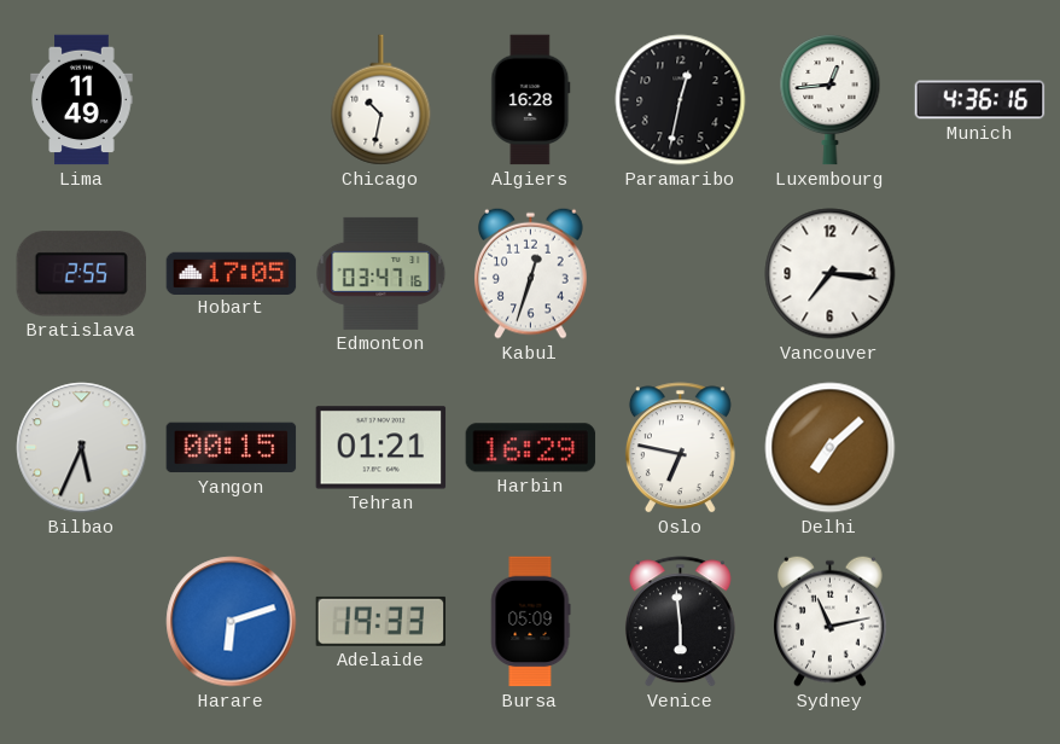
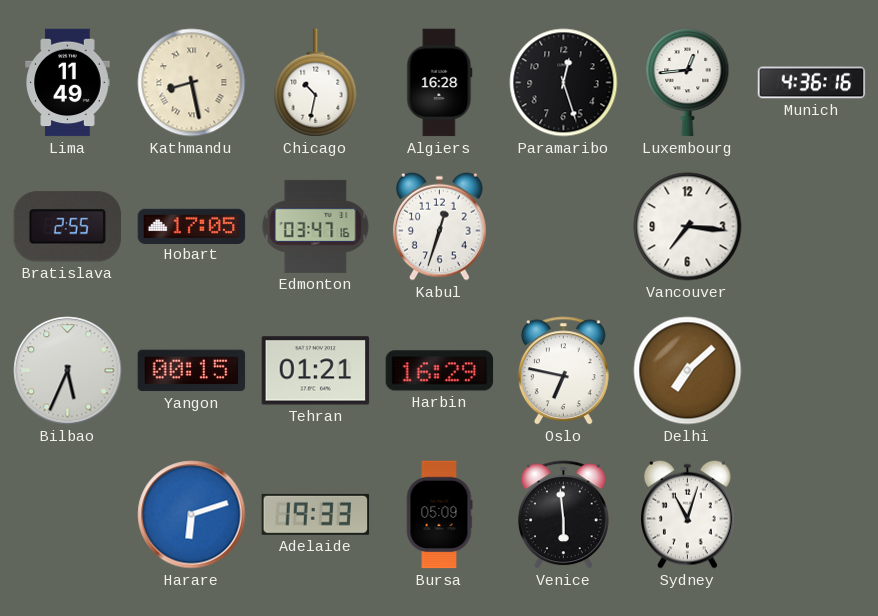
Kathmandu: none -> 8:28
Paramaribo: 12:32 -> 12:27
Sydney: 11:13 -> 11:03
